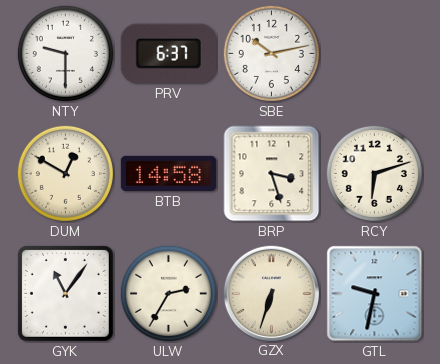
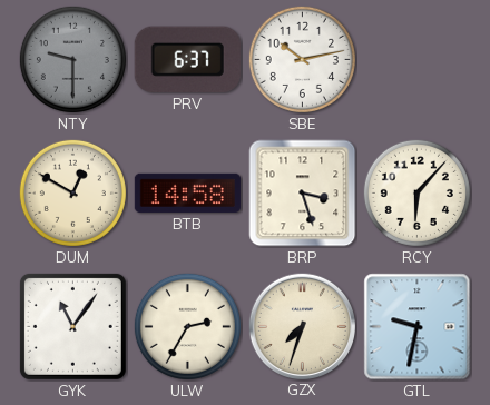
NTY dial: white -> grey
RCY: 6:12 -> 6:07
GZX: 6:33 -> 7:33
